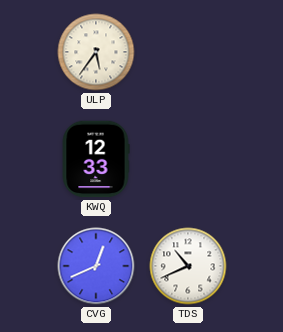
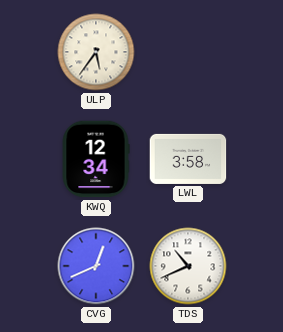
KWQ: 12:33 -> 12:34
LWL: none -> 3:58
